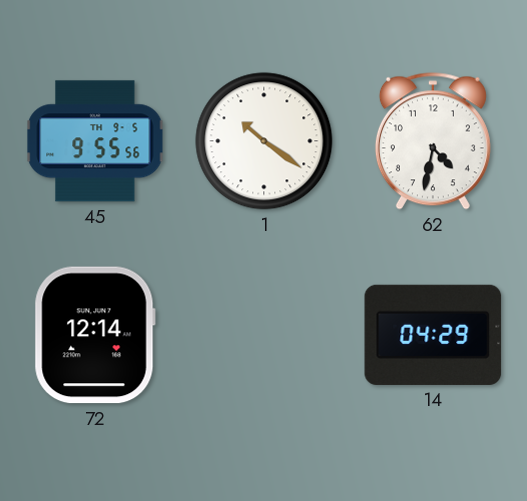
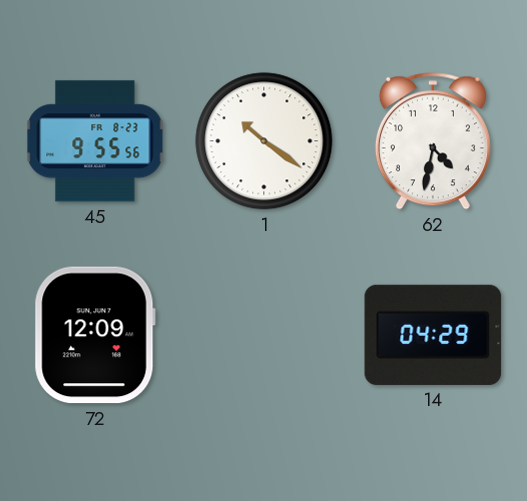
45 date: TH 9-5 -> FR 8-23
72: 12:14 -> 12:09
